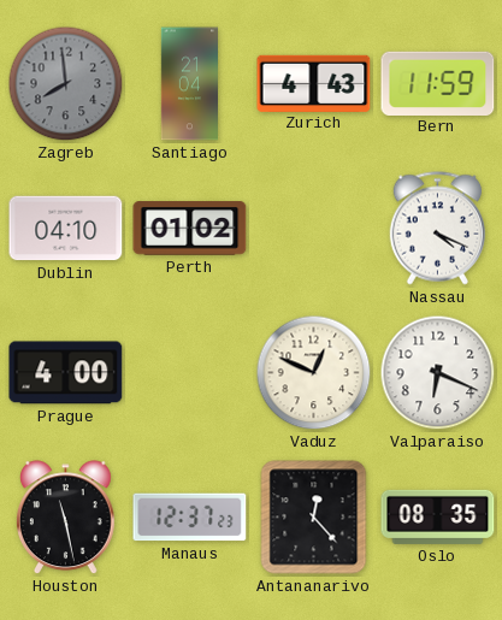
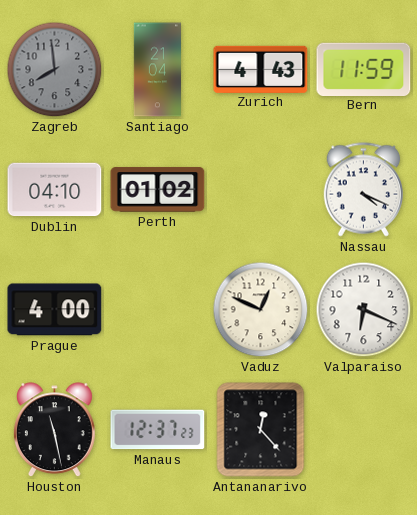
Oslo: 08:35 -> none
